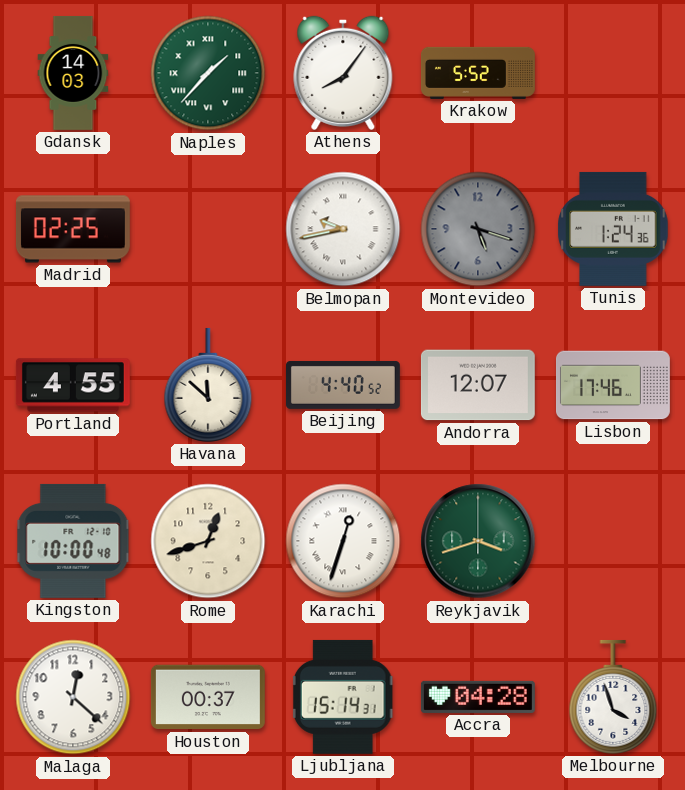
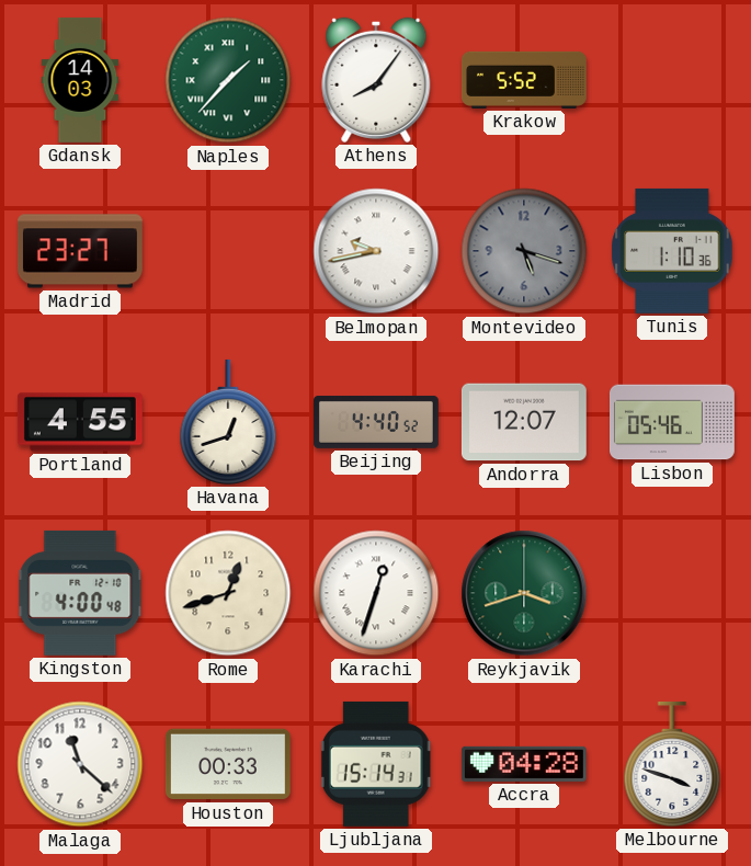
Madrid: 02:25 -> 23:27
Tunis: 1:24 -> 1:10
Havana: 11:52 -> 12:42
Lisbon: 17:46 -> 05:46
Kingston: 10:00 -> 4:00
Malaga: 12:22 -> 11:22
Houston: 00:37 -> 00:33
Melbourne: 3:57 -> 3:48
